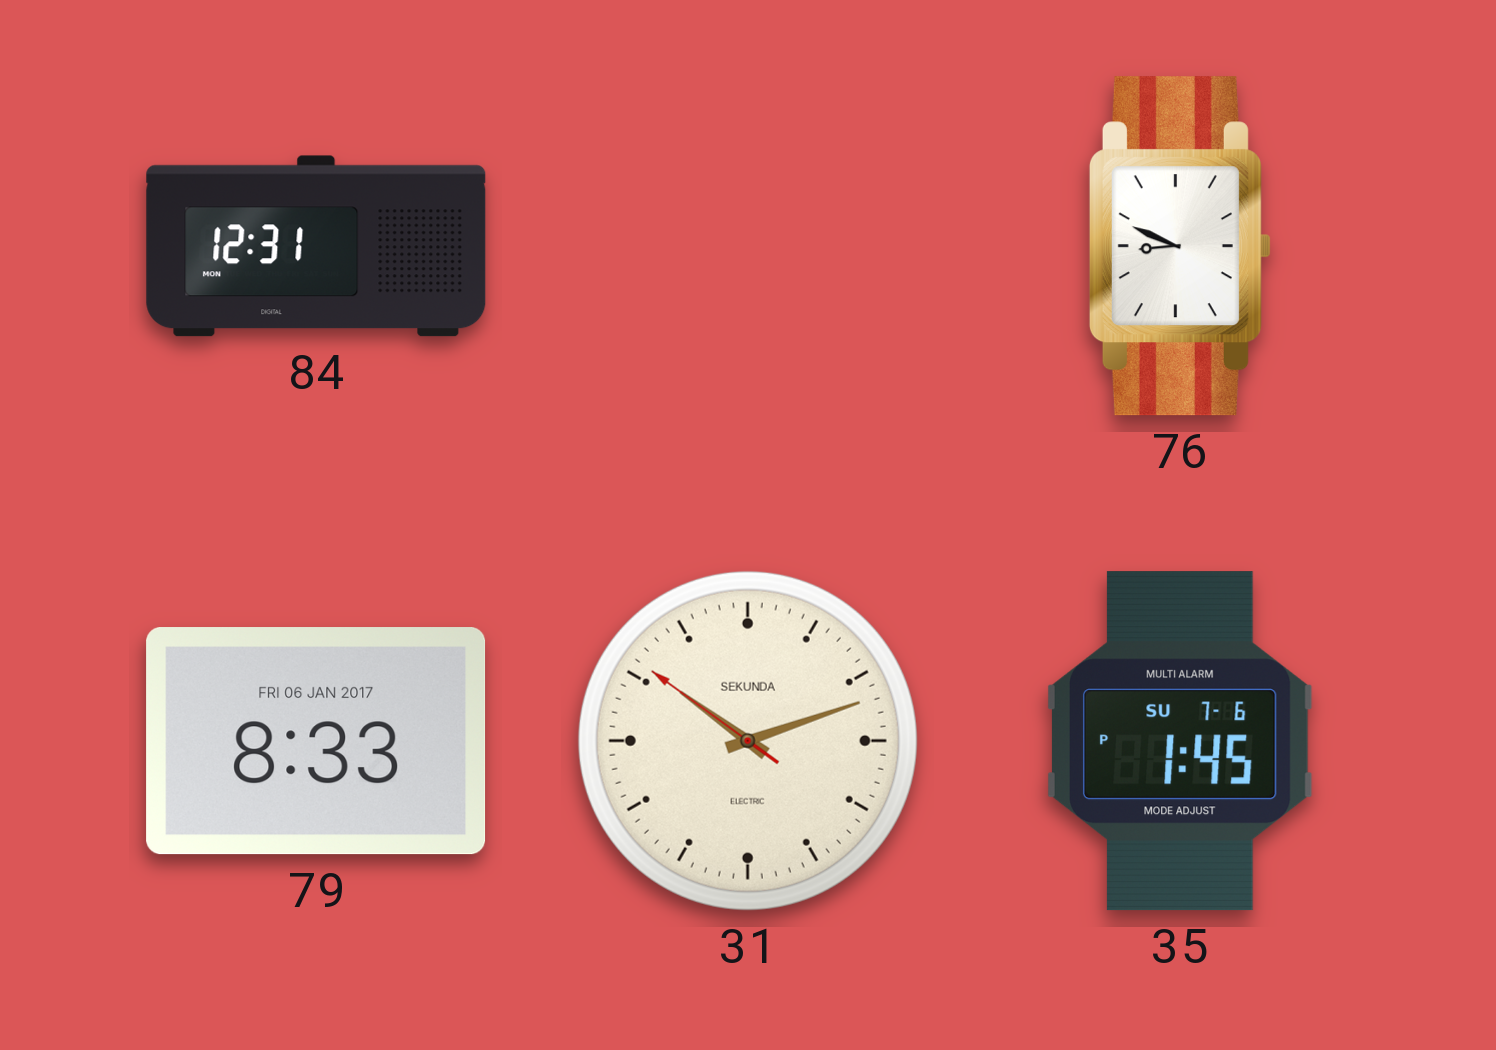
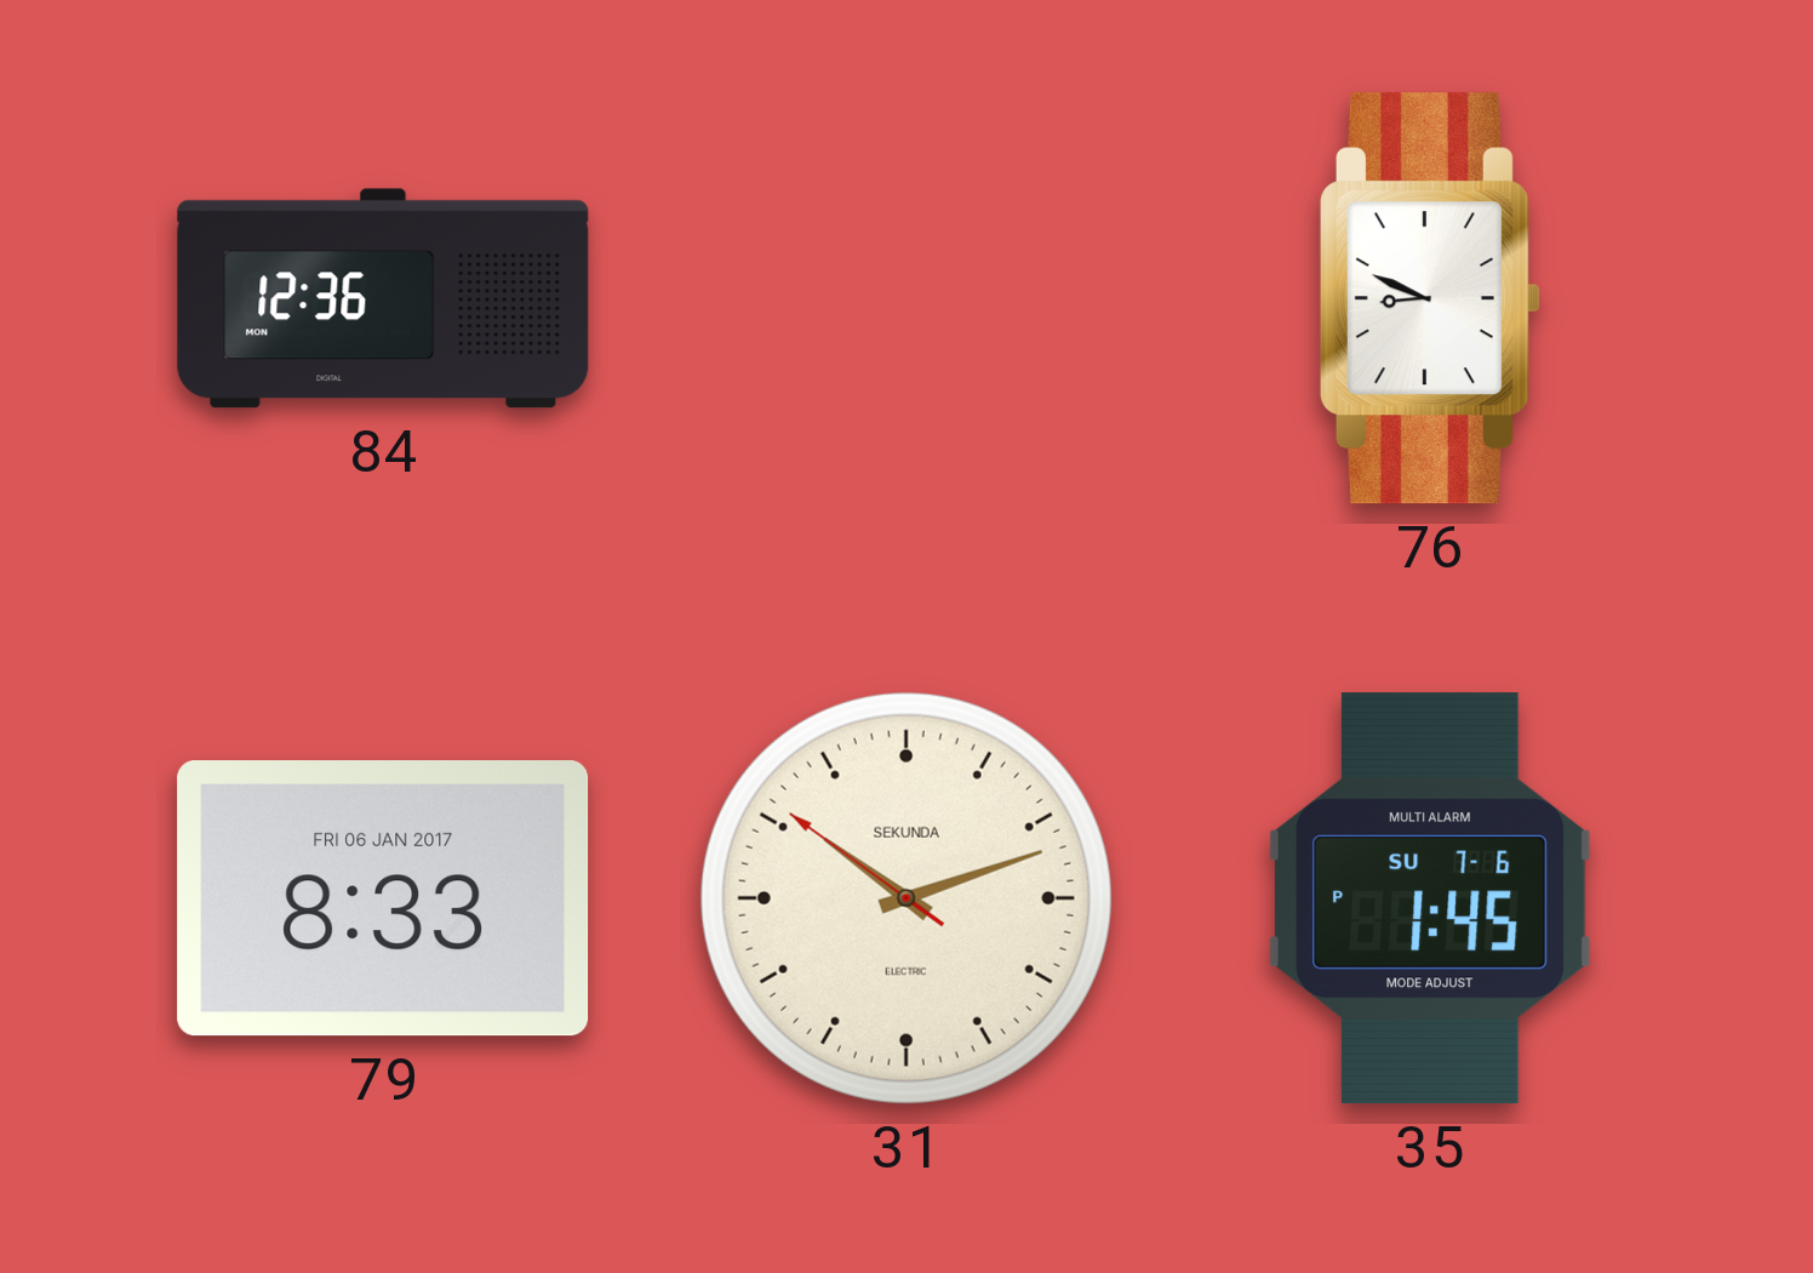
84: 12:31 -> 12:36
